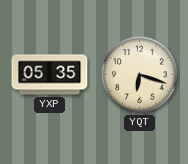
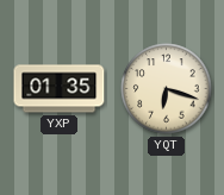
YXP: 05:35 -> 01:35
